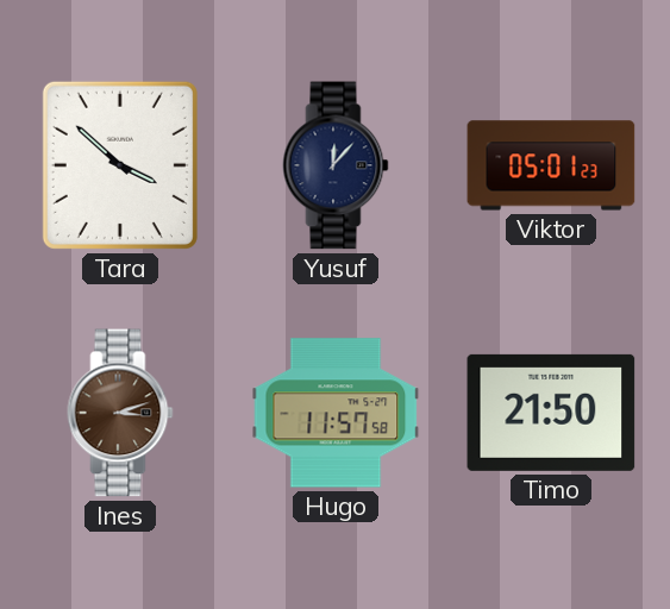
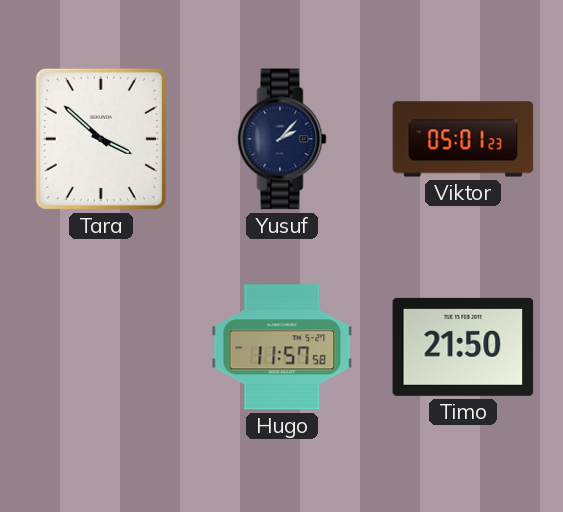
Yusuf: 12:07 -> 2:07
Ines: 3:12 -> none
